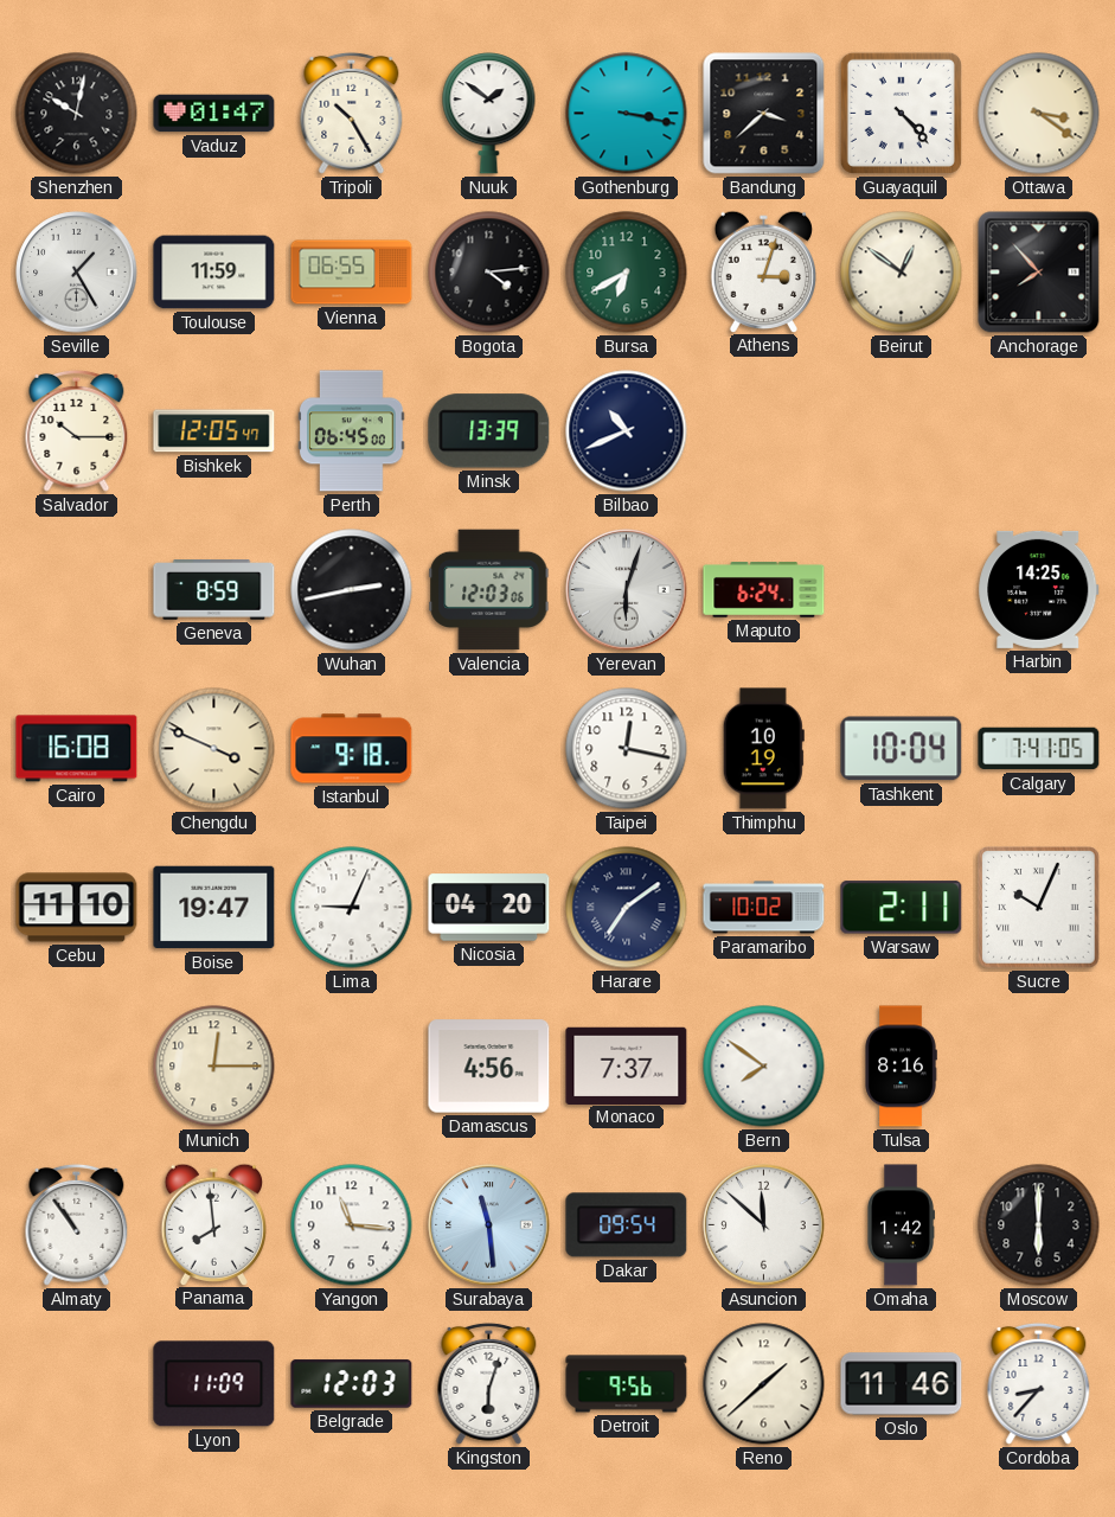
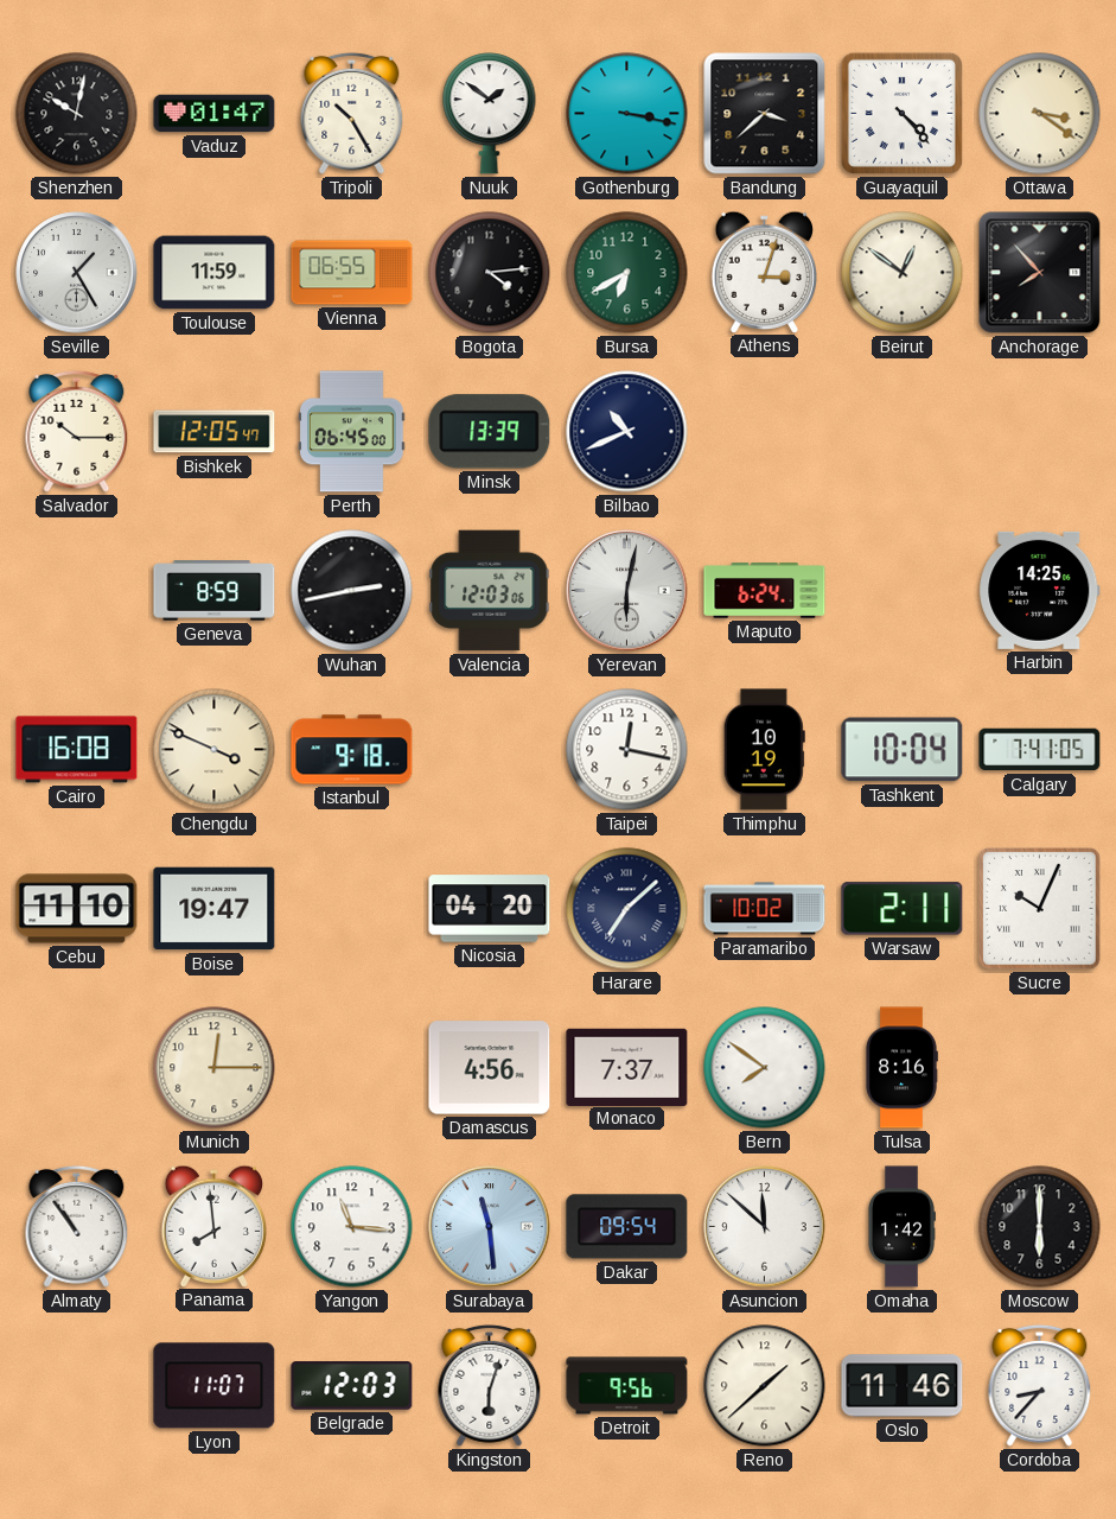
Yerevan: 6:03 -> 6:02
Lima: 9:04 -> none
Harare: 7:09 -> 7:08
Lyon: 11:09 -> 11:07
